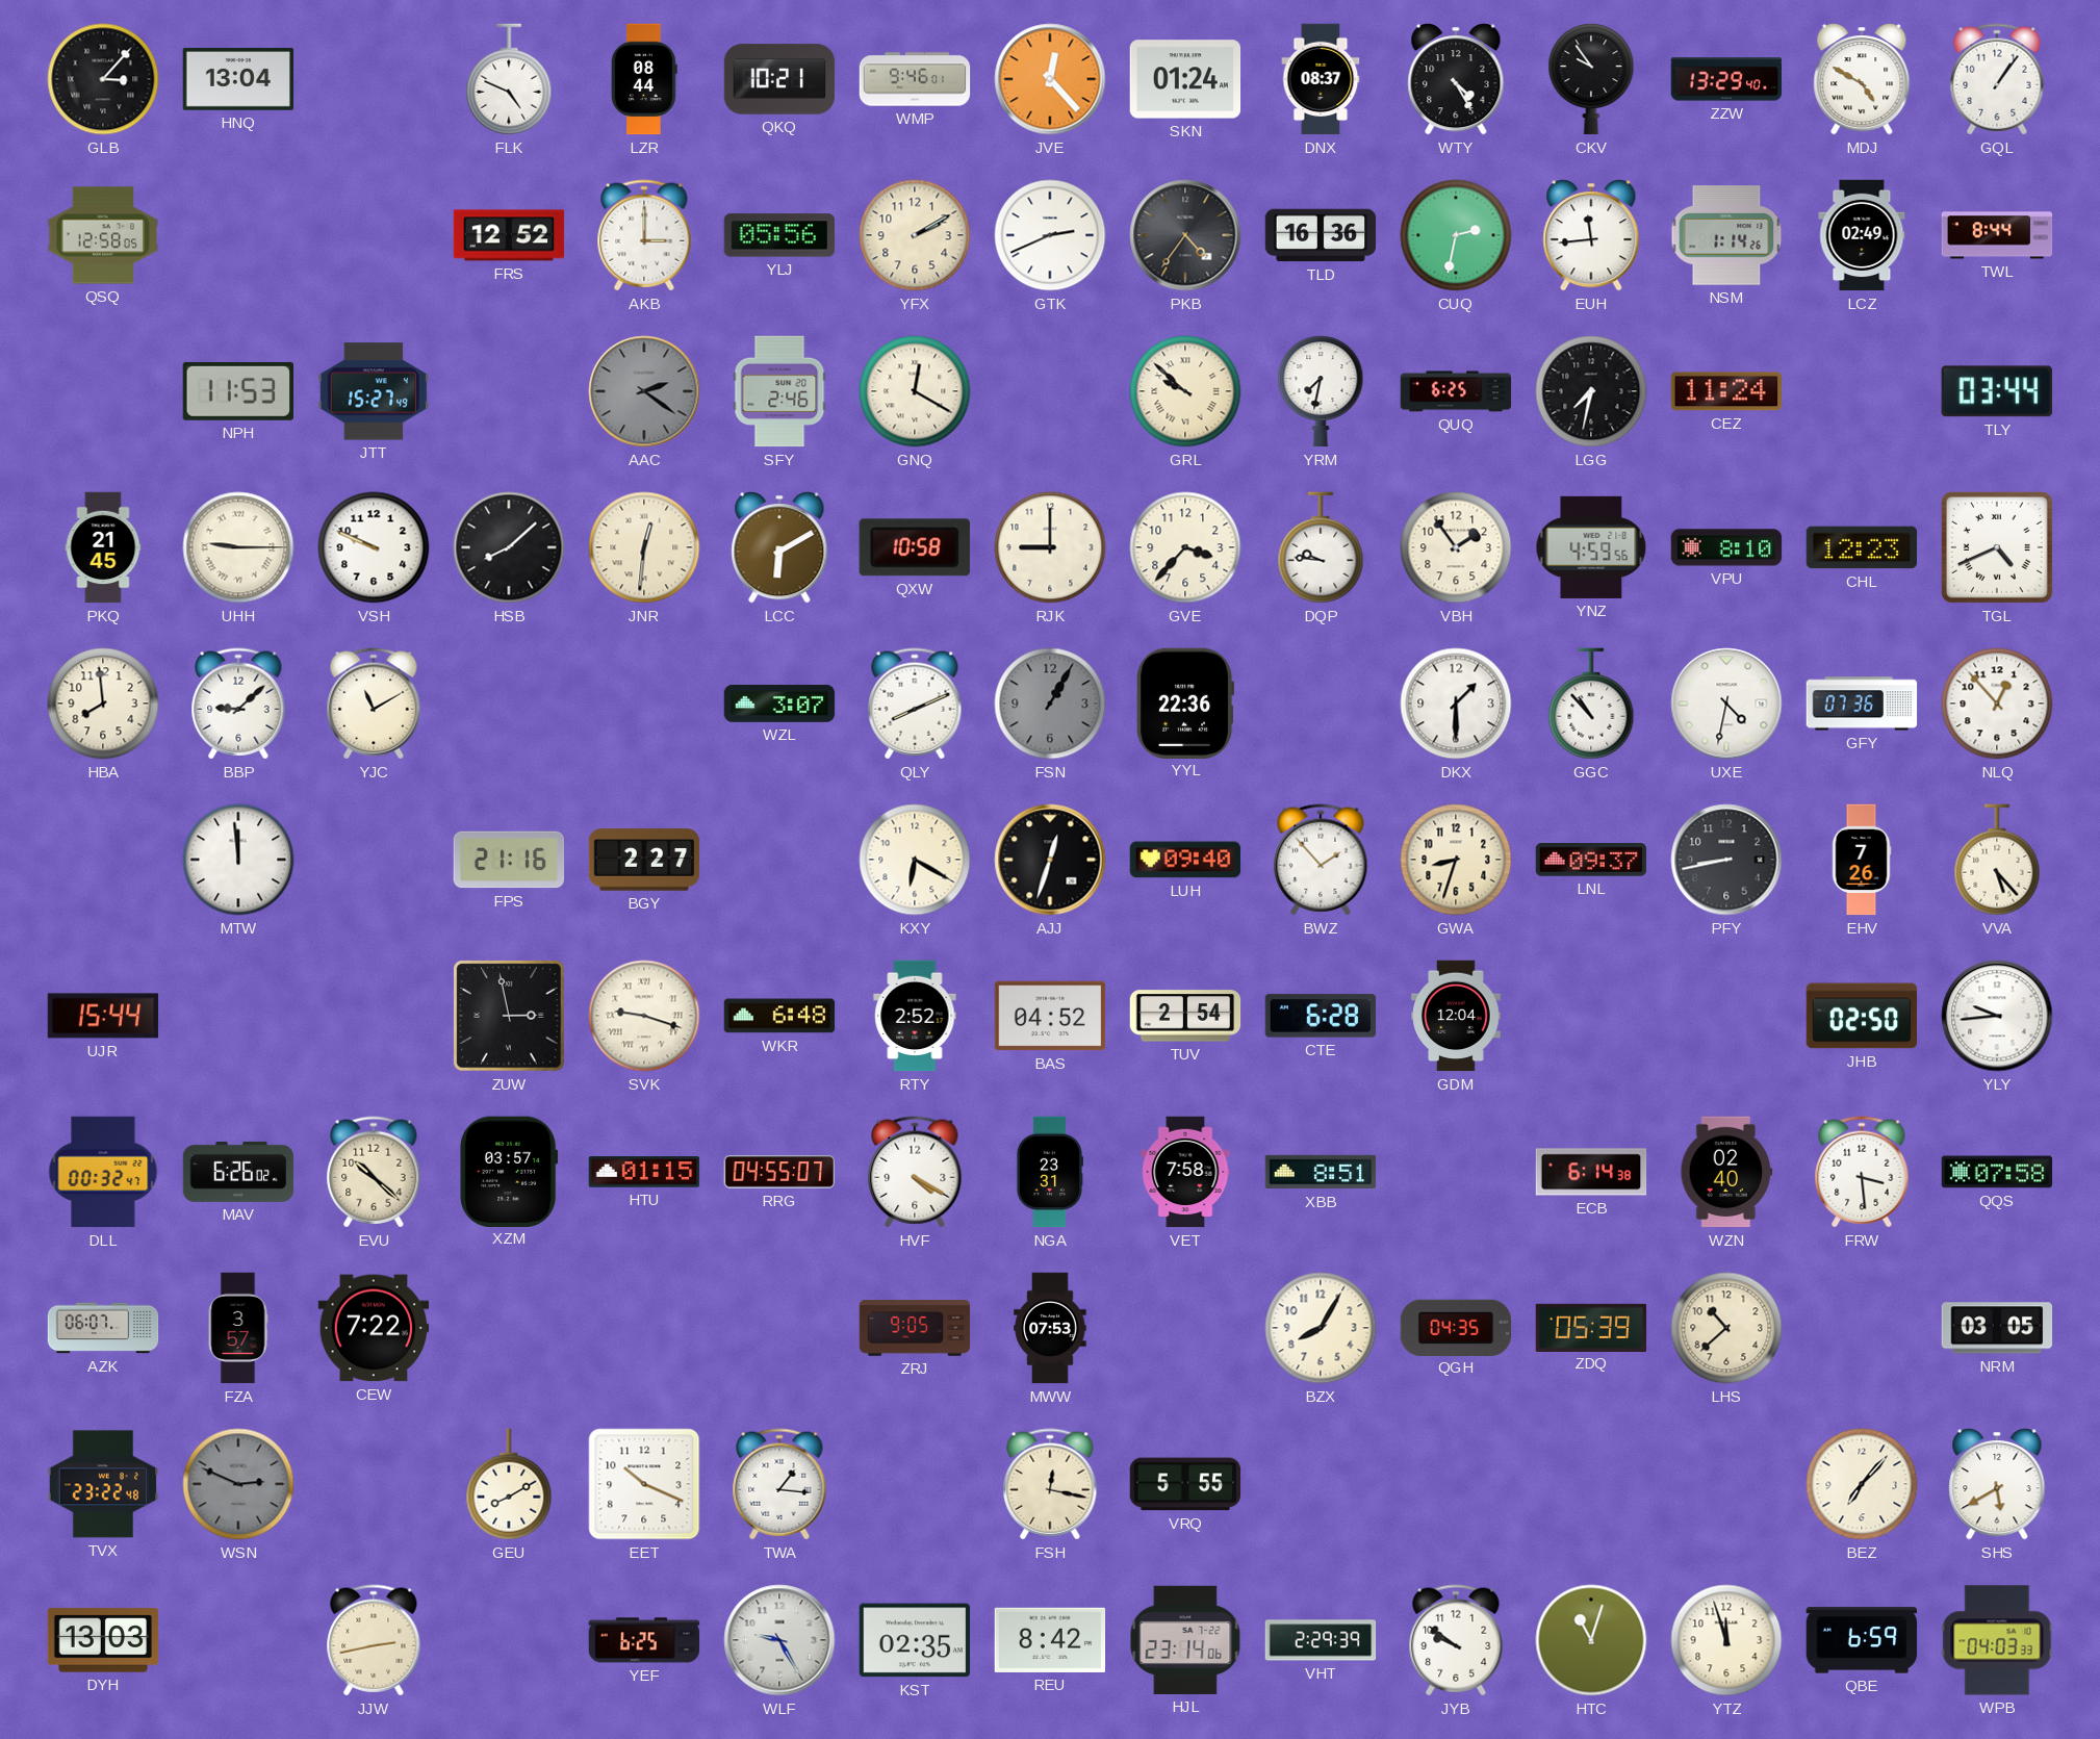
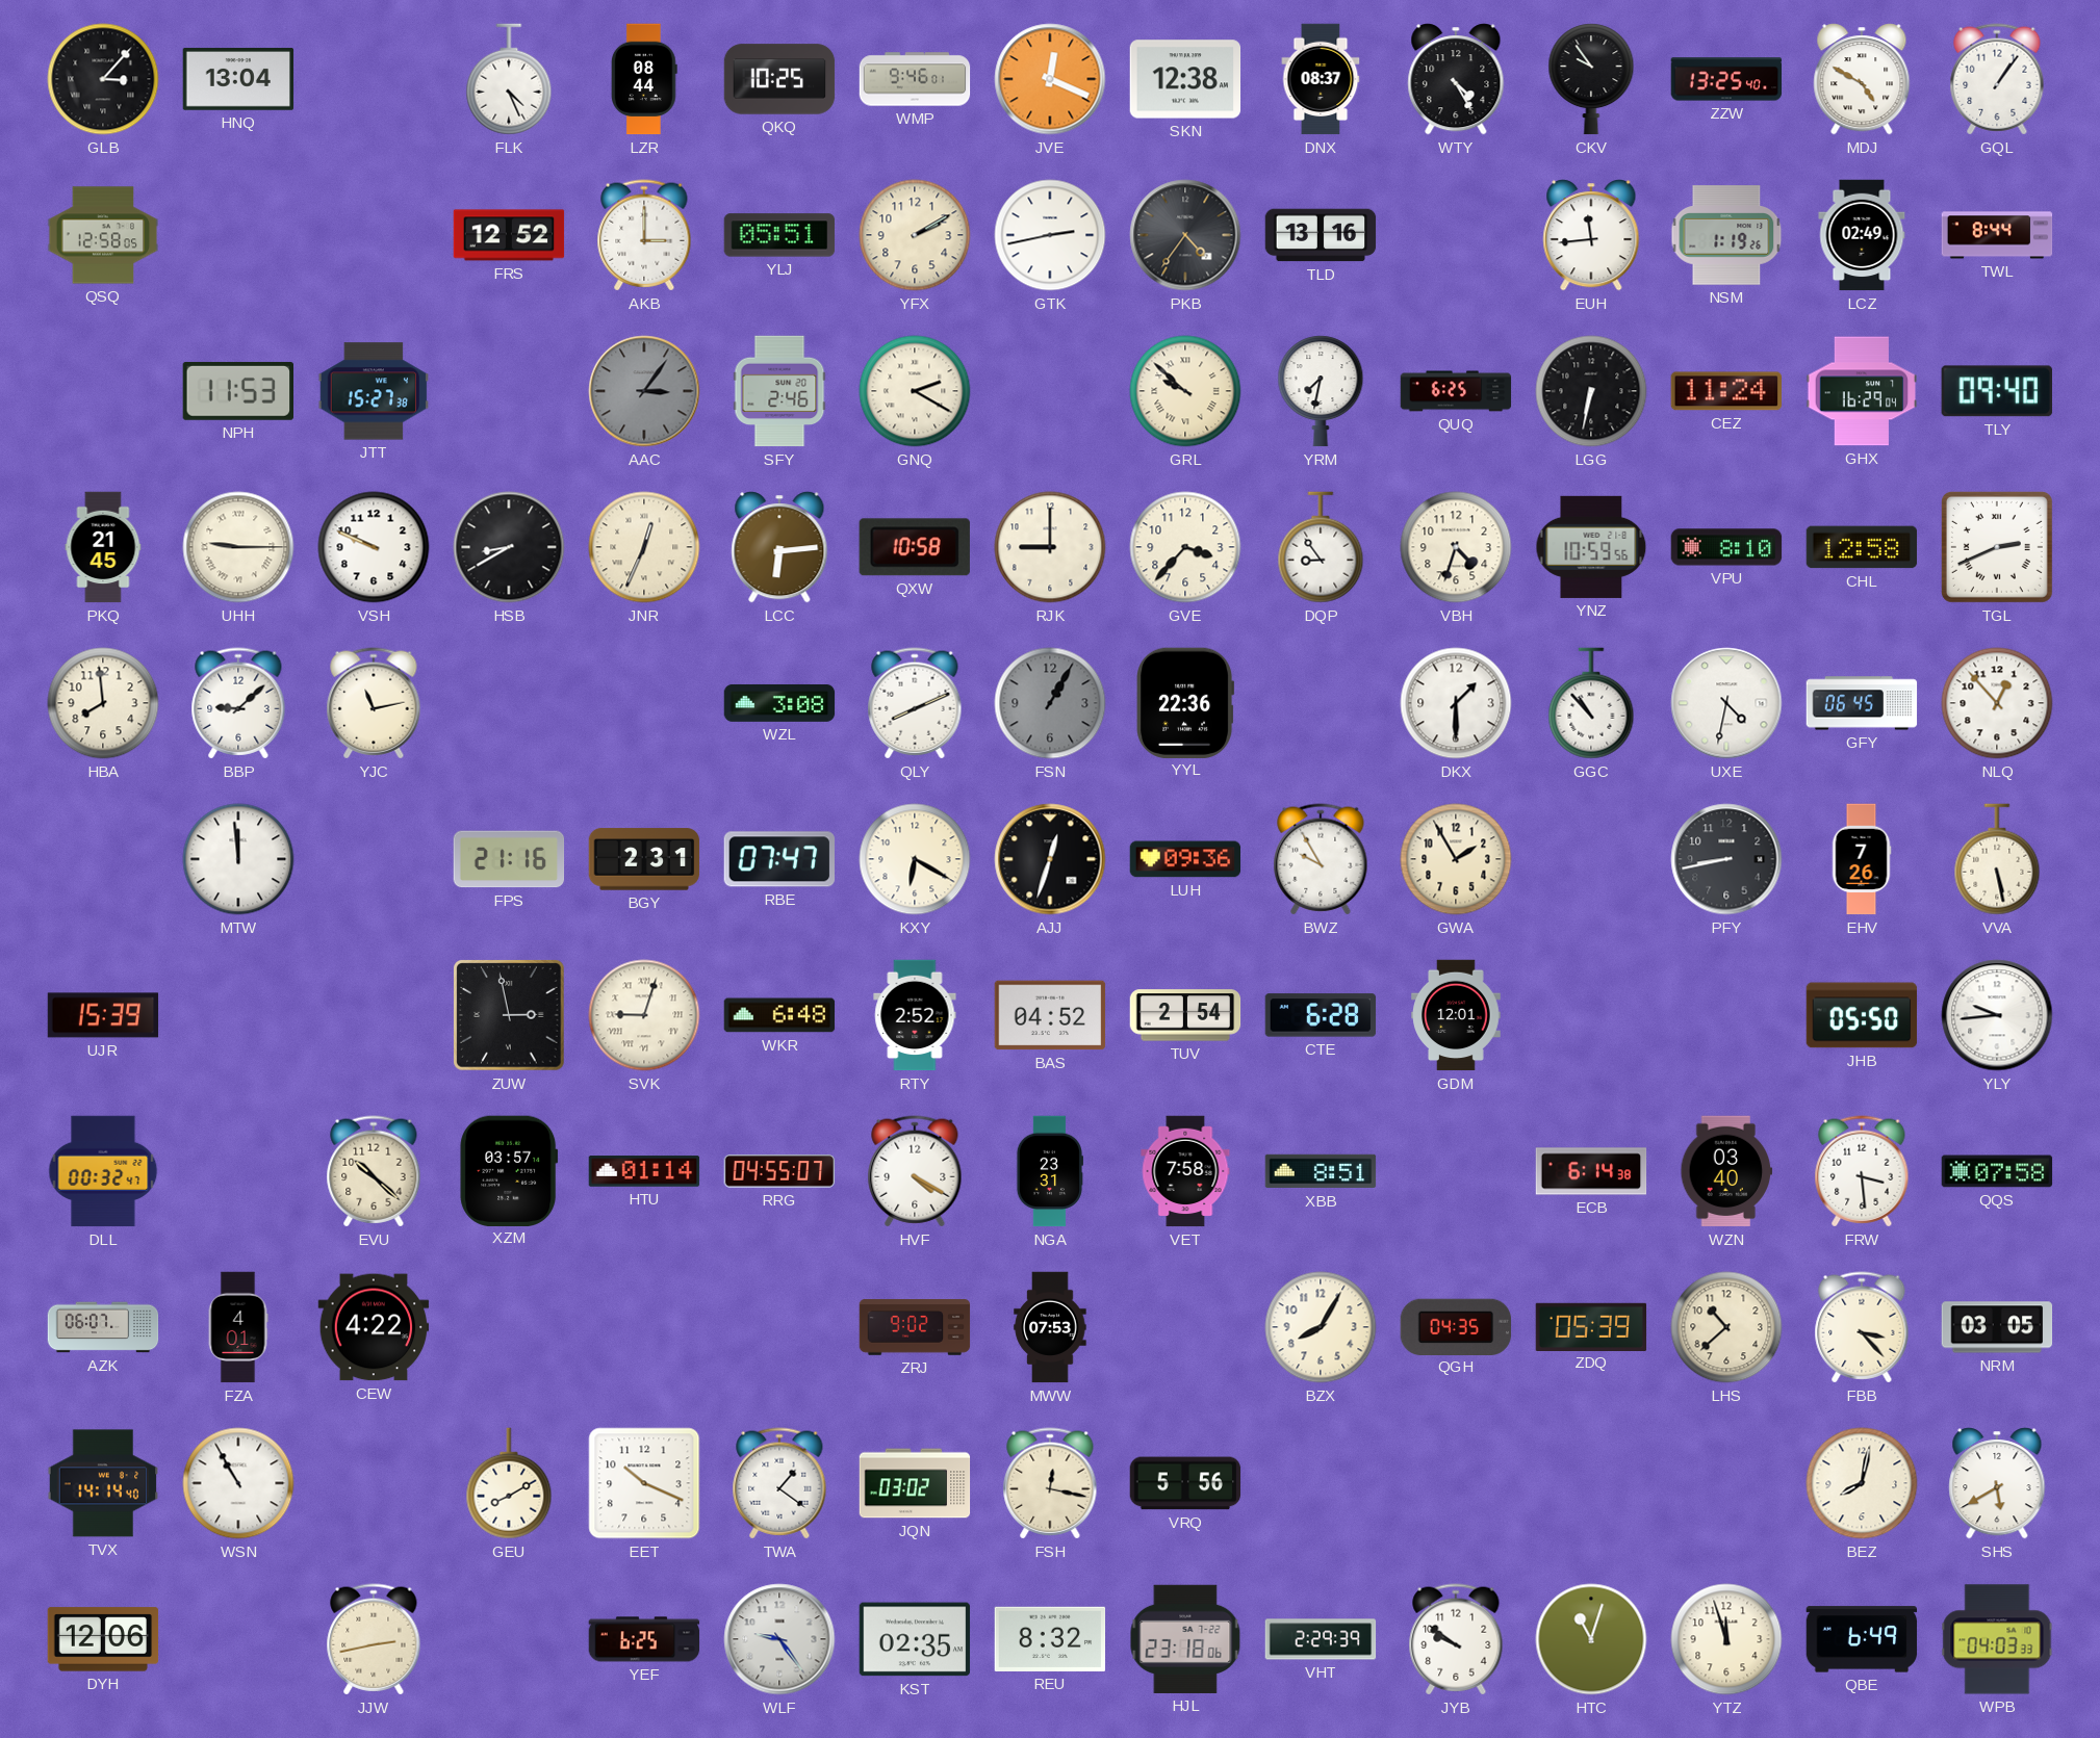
FLK: 4:49 -> 4:26
QKQ: 10:21 -> 10:25
JVE: 12:23 -> 12:19
SKN: 01:24 -> 12:38
ZZW: 13:29 -> 13:25
YLJ: 05:56 -> 05:51
GTK: 2:41 -> 2:43
TLD: 16:36 -> 13:16
CUQ: 2:32 -> none
NSM: 1:14 -> 1:19
JTT: 15:27:49 -> 15:27:38
AAC: 2:21 -> 3:06
GNQ: 12:20 -> 2:20
LGG: 7:32 -> 6:32
GHX: none -> 16:29
TLY: 03:44 -> 09:40
HSB: 8:08 -> 8:40
JNR: 12:31 -> 12:34
LCC: 6:10 -> 6:14
DQP: 9:46 -> 8:54
VBH: 1:54 -> 4:33
YNZ: 4:59 -> 10:59
CHL: 12:23 -> 12:58
TGL: 4:41 -> 2:41
YJC: 11:10 -> 11:13
WZL: 3:07 -> 3:08
GFY: 07:36 -> 06:45
BGY: 2:27 -> 2:31
RBE: none -> 07:47
LUH: 09:40 -> 09:36
BWZ: 1:53 -> 9:55
GWA: 8:33 -> 1:55
LNL: 09:37 -> none
VVA: 5:23 -> 5:28
UJR: 15:44 -> 15:39
SVK: 9:18 -> 9:03
GDM: 12:04 -> 12:01
JHB: 02:50 -> 05:50
MAV: 6:26 -> none
HTU: 01:15 -> 01:14
WZN: 02:40 -> 03:40
FZA: 3:57 -> 4:01
CEW: 7:22 -> 4:22
ZRJ: 9:05 -> 9:02
FBB: none -> 3:23
TVX: 23:22 -> 14:14
WSN: 2:49 -> 10:55
WSN dial: grey -> white
TWA: 1:16 -> 1:21
JQN: none -> 03:02
VRQ: 5:55 -> 5:56
BEZ: 7:07 -> 8:02
DYH: 13:03 -> 12:06
WLF: 9:25 -> 9:24
REU: 8:42 -> 8:32
HJL: 23:14 -> 23:18
QBE: 6:59 -> 6:49
